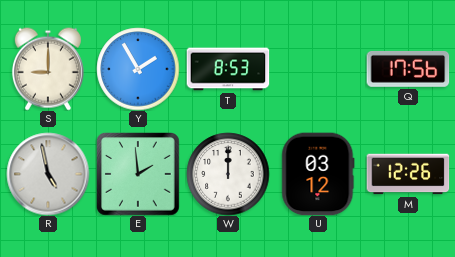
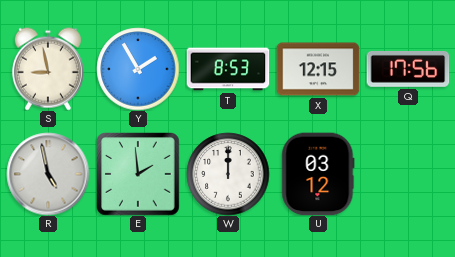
S: 9:00 -> 8:58
X: none -> 12:15
M: 12:26 -> none
